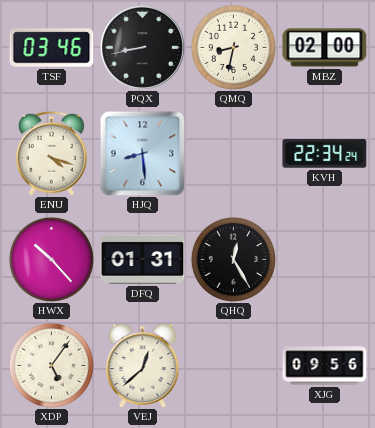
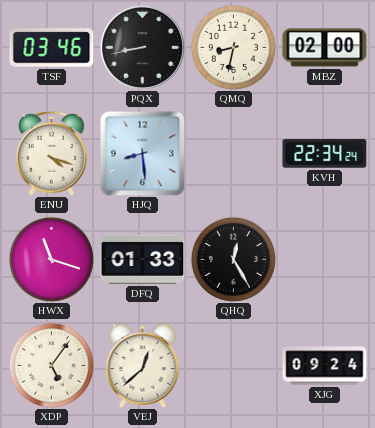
HWX: 10:23 -> 11:18
DFQ: 01:31 -> 01:33
XJG: 09:56 -> 09:24
